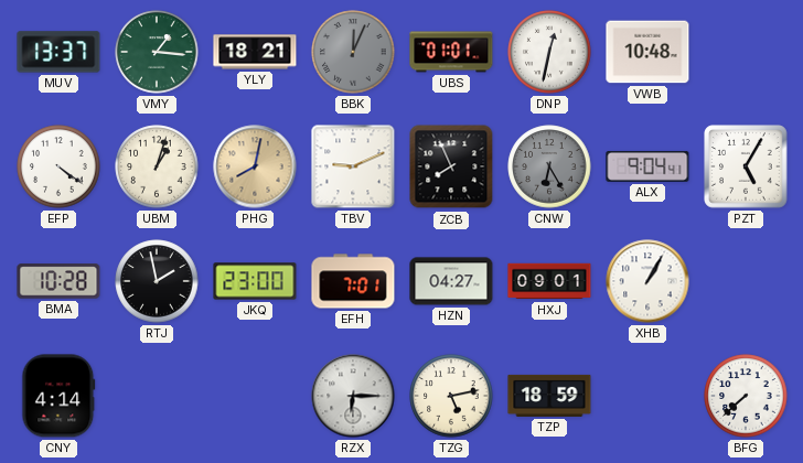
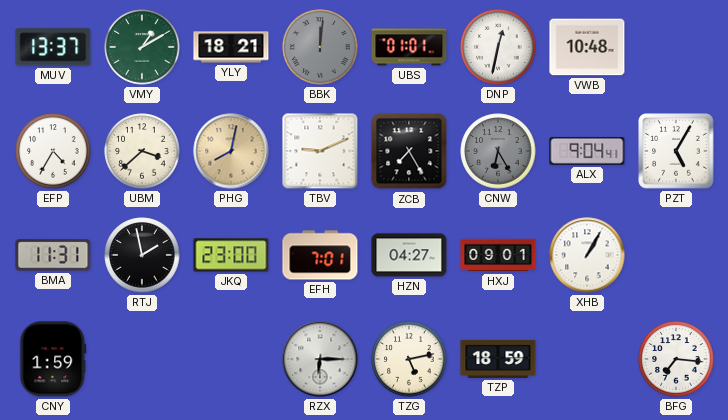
VMY: 1:16 -> 1:10
BBK: 12:04 -> 12:01
EFP: 4:21 -> 4:35
UBM: 1:03 -> 3:38
ZCB: 7:56 -> 7:25
BMA: 10:28 -> 11:31
CNY: 4:14 -> 1:59
BFG: 7:38 -> 7:16
